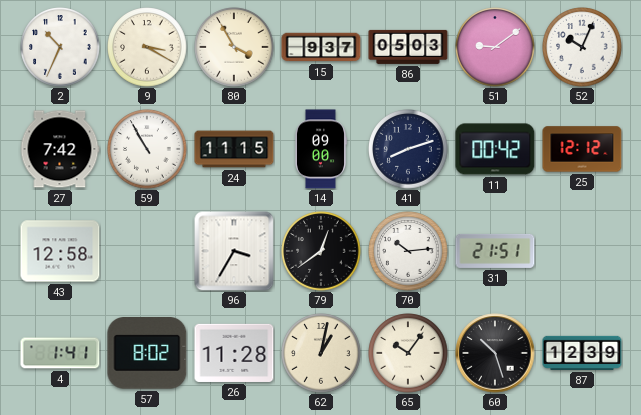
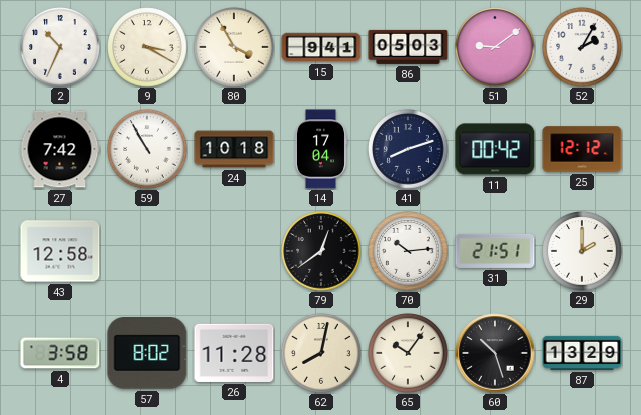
15: 9:37 -> 9:41
52: 10:04 -> 2:05
24: 11:15 -> 10:18
14: 09:00 -> 17:04
96: 3:35 -> none
29: none -> 2:00
4: 1:41 -> 3:58
62: 1:02 -> 8:02
87: 12:39 -> 13:29
